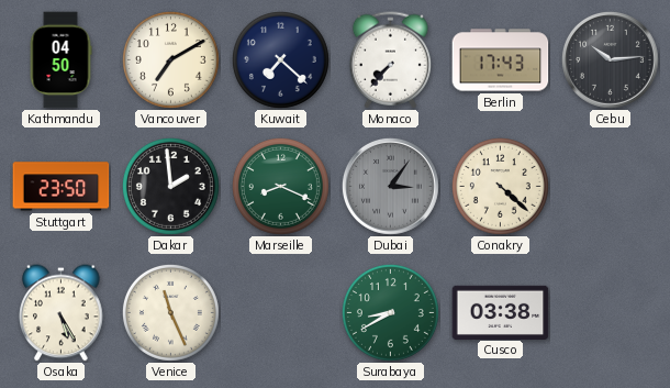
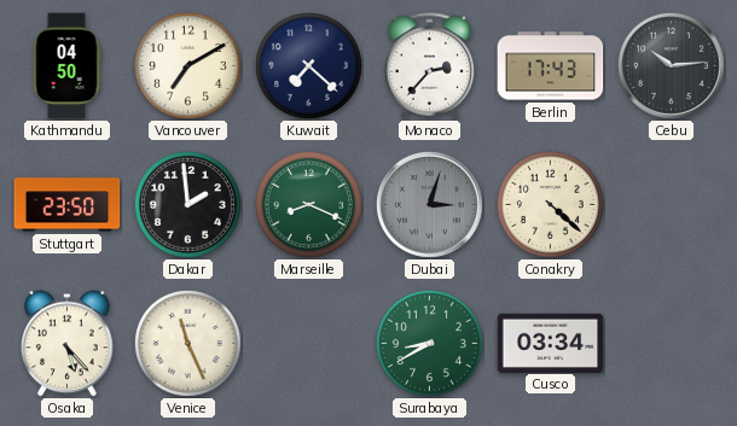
Monaco: 7:37 -> 2:37
Dubai: 3:06 -> 3:03
Osaka: 5:25 -> 5:23
Cusco: 03:38 -> 03:34
